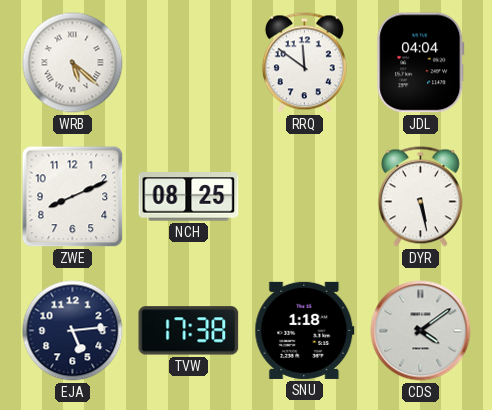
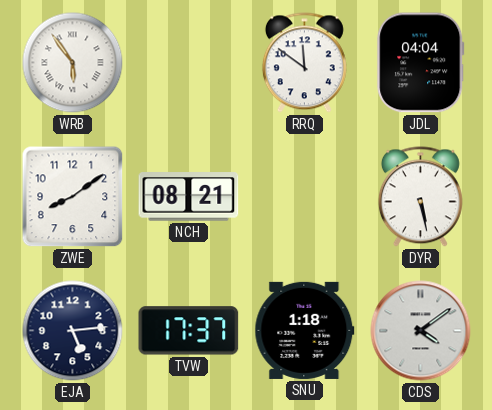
WRB: 5:22 -> 5:54
ZWE: 8:11 -> 8:09
NCH: 08:25 -> 08:21
TVW: 17:38 -> 17:37
